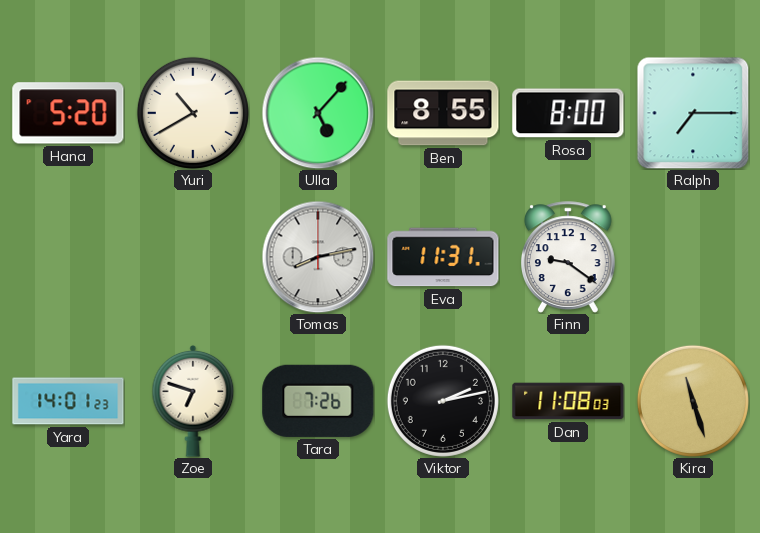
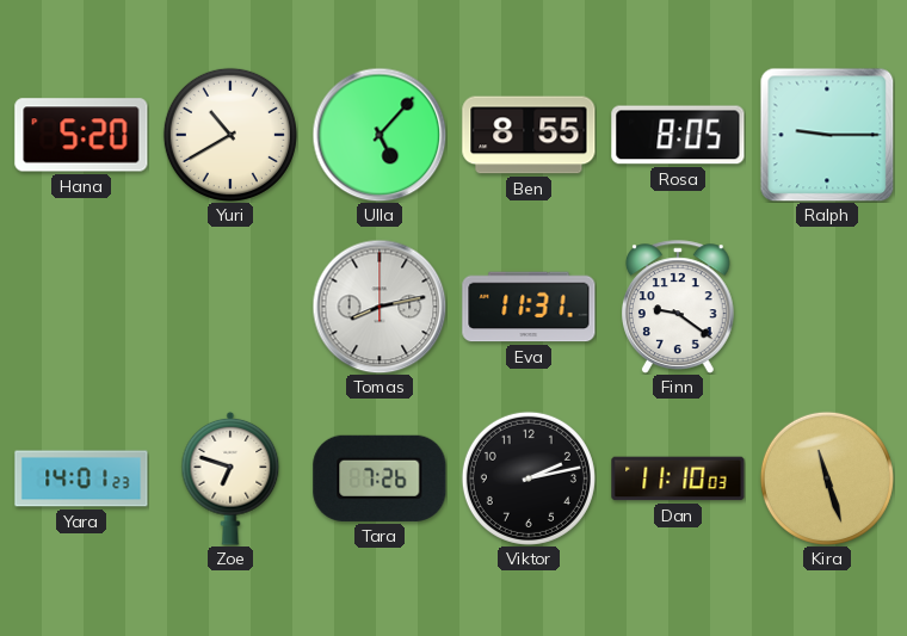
Rosa: 8:00 -> 8:05
Ralph: 7:15 -> 9:15
Dan: 11:08 -> 11:10
